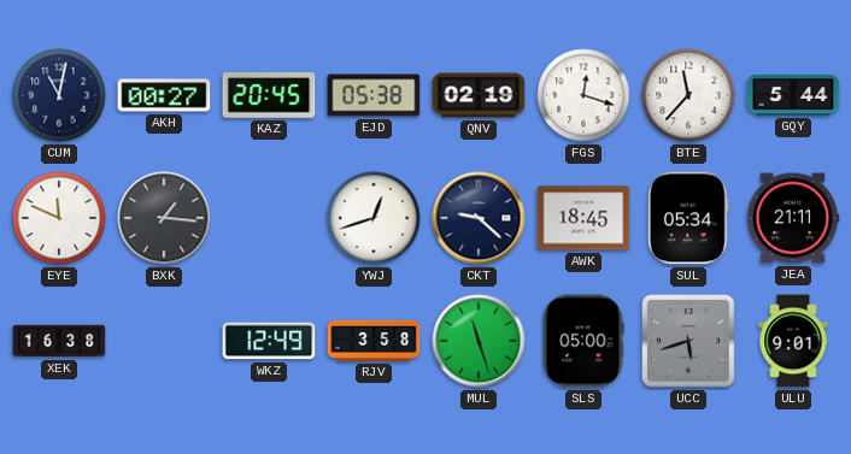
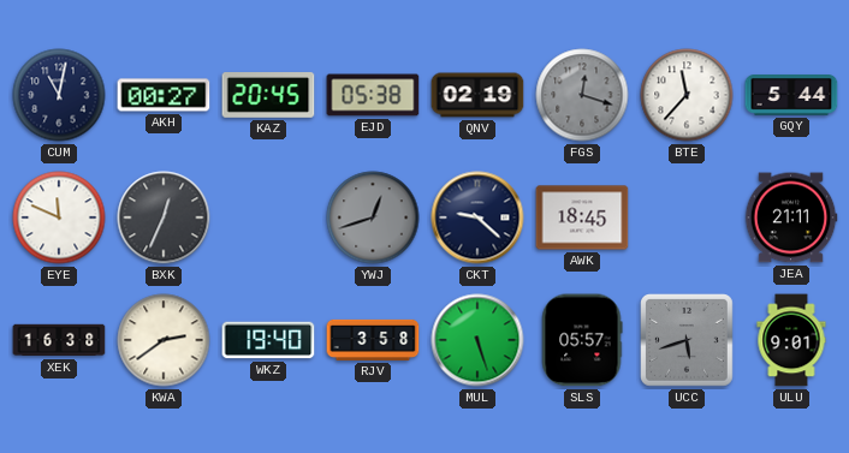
FGS dial: white -> grey
BXK: 1:16 -> 12:34
YWJ dial: white -> grey
SUL: 05:34 -> none
KWA: none -> 2:39
WKZ: 12:49 -> 19:40
MUL: 11:27 -> 5:27
SLS: 05:00 -> 05:57
